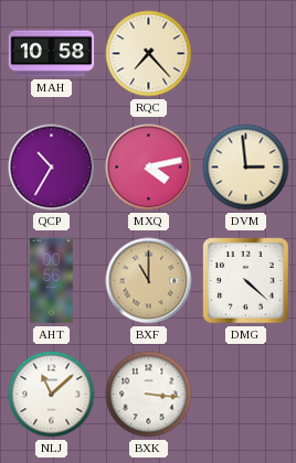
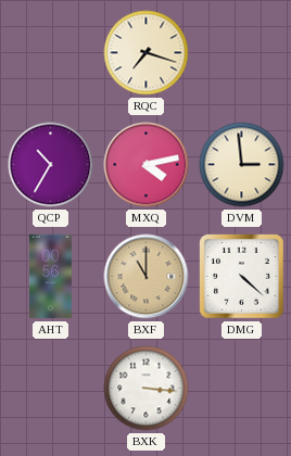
MAH: 10:58 -> none
RQC: 7:23 -> 7:18
NLJ: 11:08 -> none
